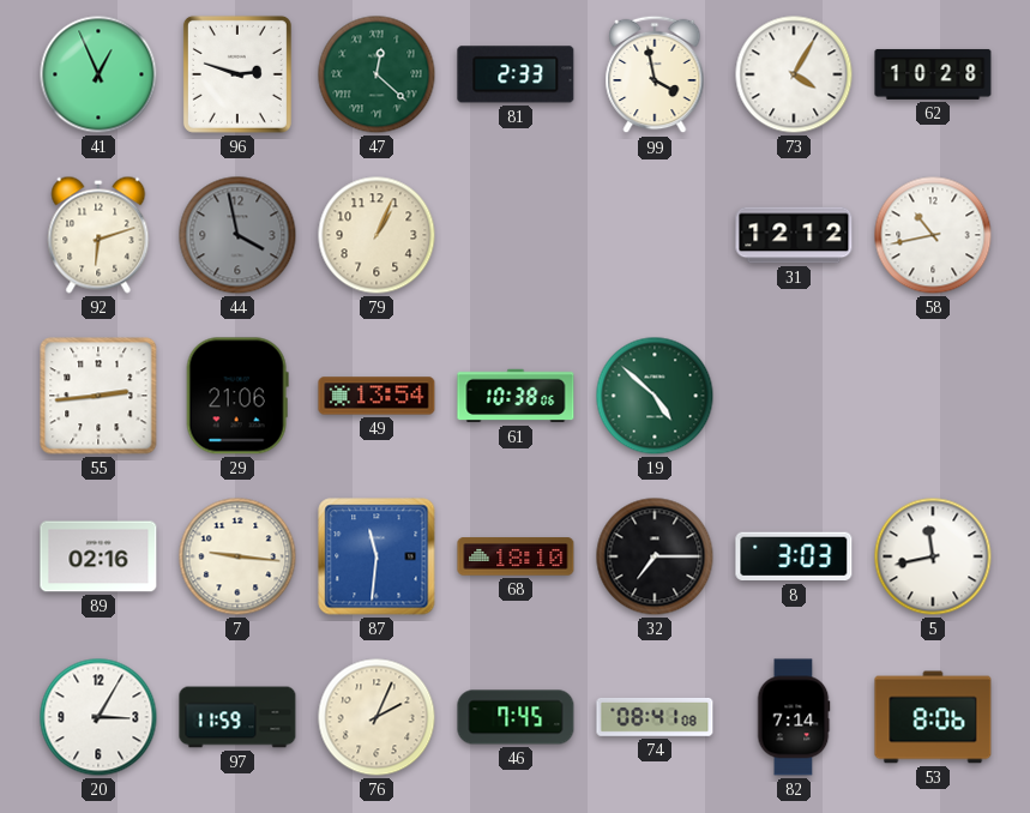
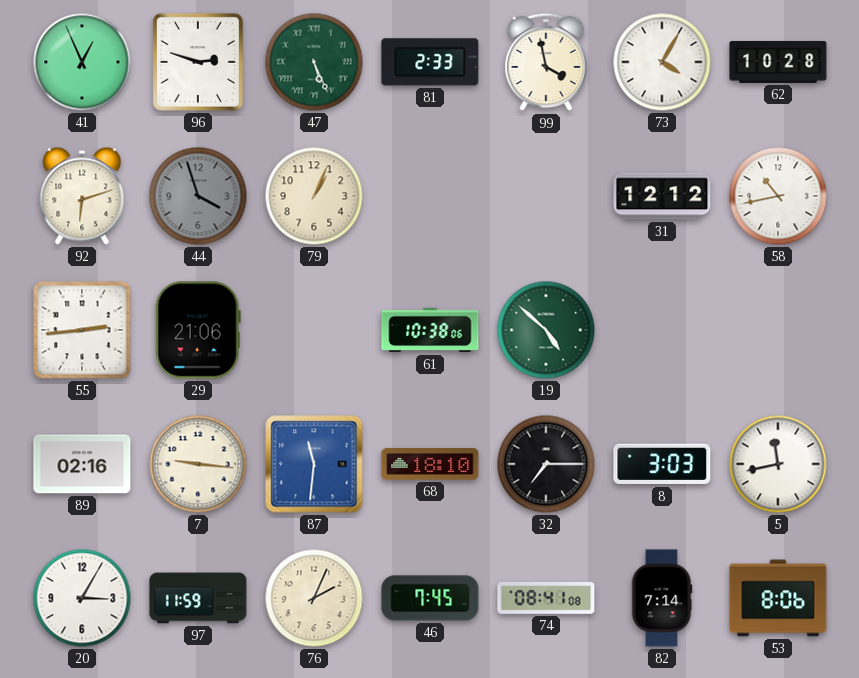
47: 12:22 -> 5:26
44: 3:58 -> 3:57
49: 13:54 -> none
